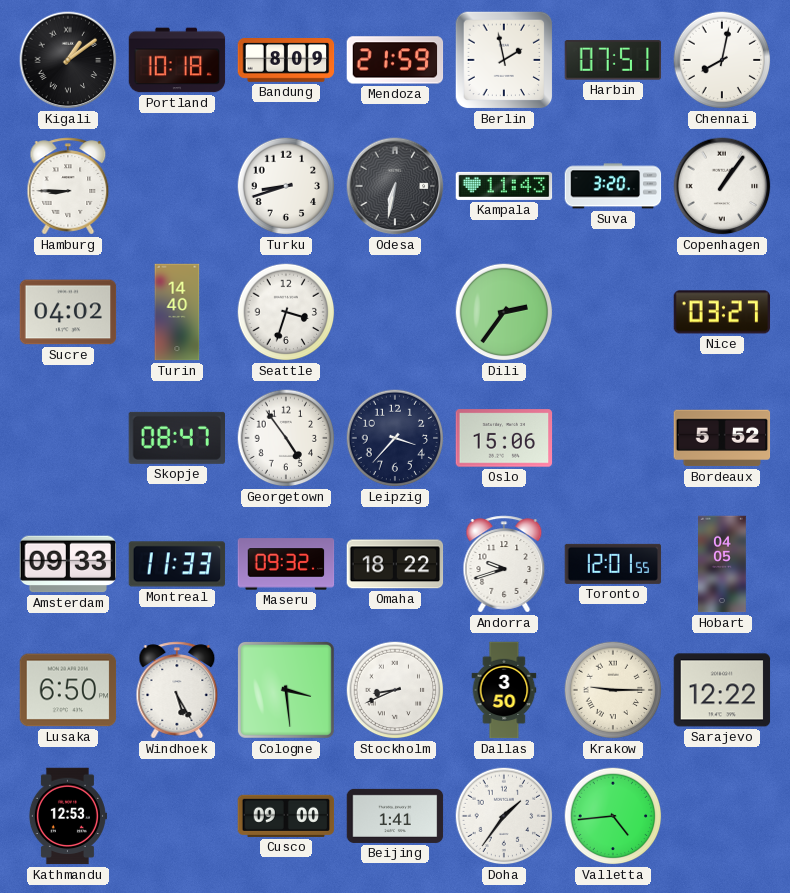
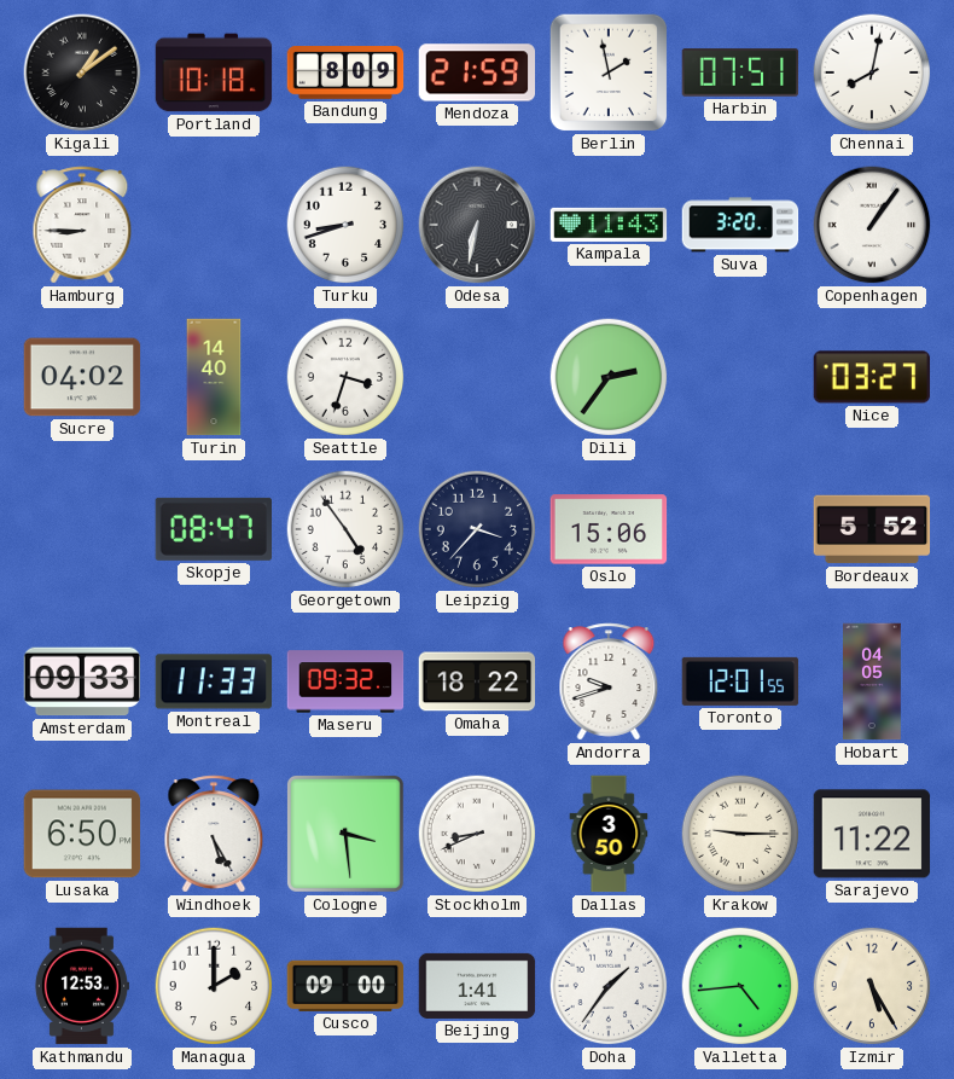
Sarajevo: 12:22 -> 11:22
Managua: none -> 2:00
Izmir: none -> 5:25
